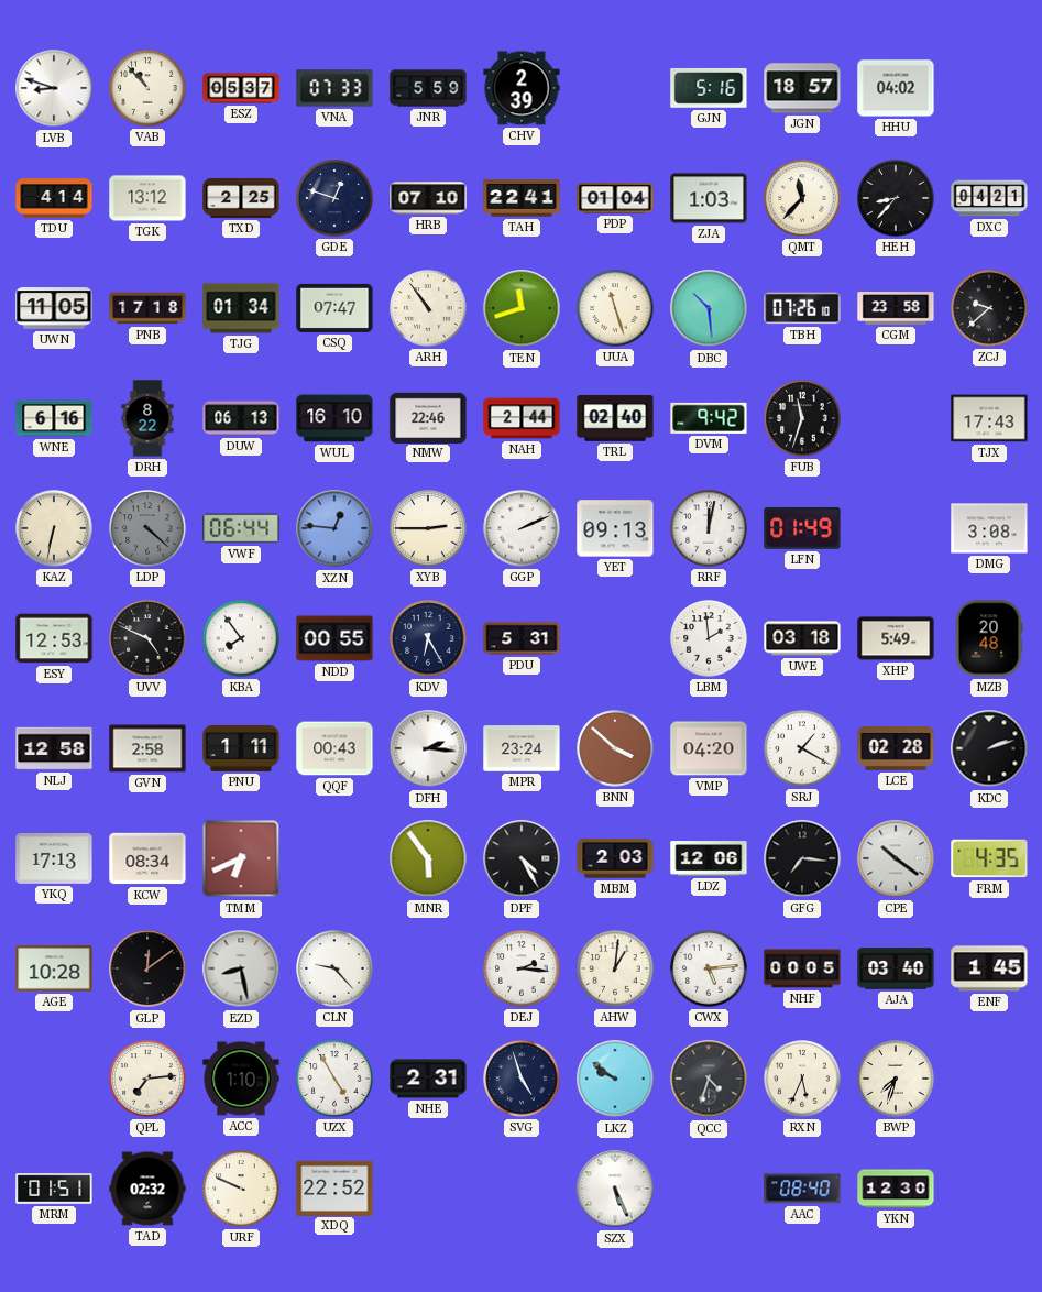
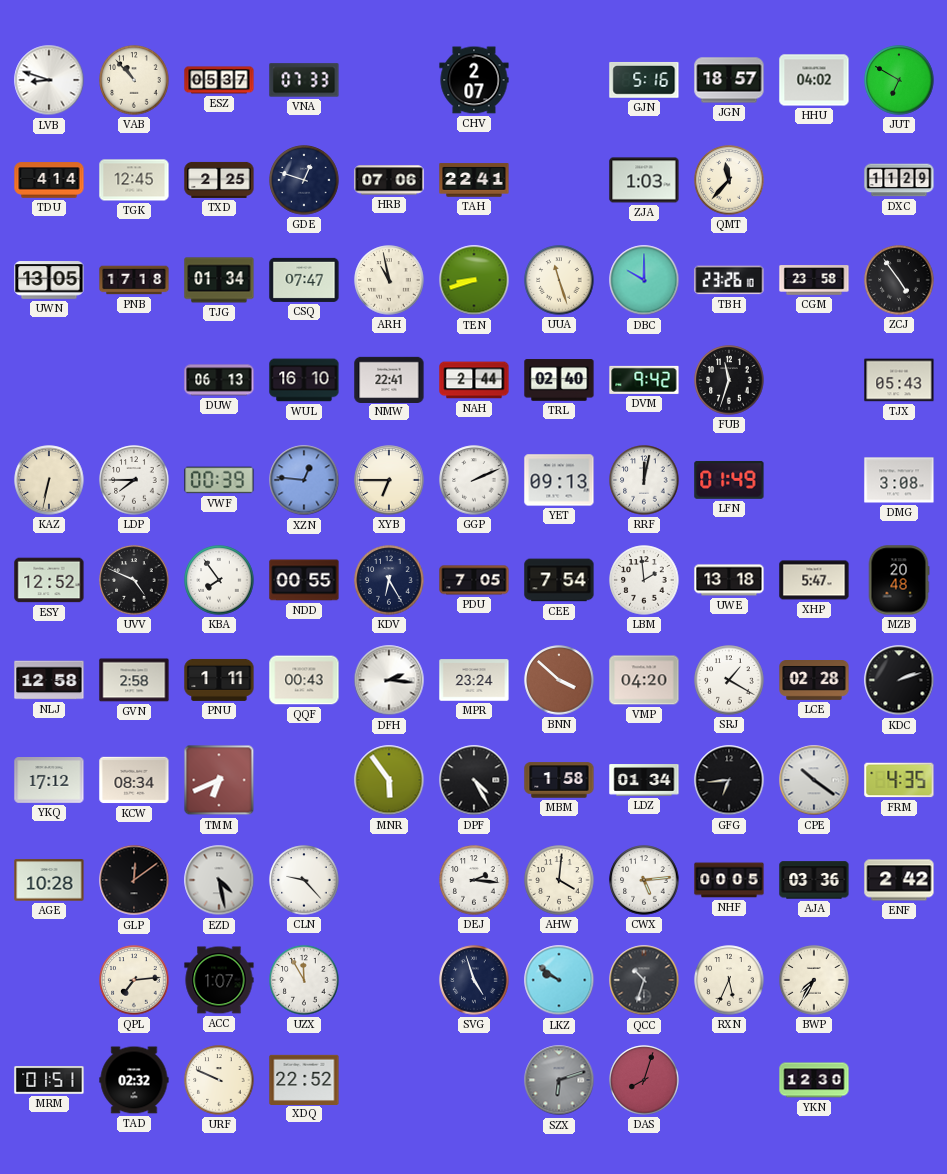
JNR: 5:59 -> none
CHV: 2:39 -> 2:07
JUT: none -> 6:50
TGK: 13:12 -> 12:45
HRB: 07:10 -> 07:06
PDP: 01:04 -> none
HEH: 8:37 -> none
DXC: 04:21 -> 11:29
UWN: 11:05 -> 13:05
ARH: 10:54 -> 10:58
TEN: 11:42 -> 8:42
DBC: 10:29 -> 10:00
TBH: 07:26 -> 23:26
ZCJ: 9:38 -> 4:54
WNE: 6:16 -> none
DRH: 8:22 -> none
NMW: 22:46 -> 22:41
TJX: 17:43 -> 05:43
LDP: 4:22 -> 7:45
LDP dial: grey -> white
VWF: 06:44 -> 00:39
XYB: 2:45 -> 6:45
ESY: 12:53 -> 12:52
PDU: 5:31 -> 7:05
CEE: none -> 7:54
UWE: 03:18 -> 13:18
XHP: 5:49 -> 5:47
YKQ: 17:13 -> 17:12
MBM: 2:03 -> 1:58
LDZ: 12:06 -> 01:34
GFG: 7:16 -> 6:44
EZD: 8:28 -> 4:28
AHW: 1:01 -> 4:01
AJA: 03:40 -> 03:36
ENF: 1:45 -> 2:42
ACC: 1:10 -> 1:07
UZX: 4:55 -> 11:55
NHE: 2:31 -> none
QCC: 4:33 -> 10:33
BWP: 7:33 -> 7:35
SZX: 5:26 -> 6:12
SZX dial: white -> grey
DAS: none -> 8:03
AAC: 08:40 -> none
